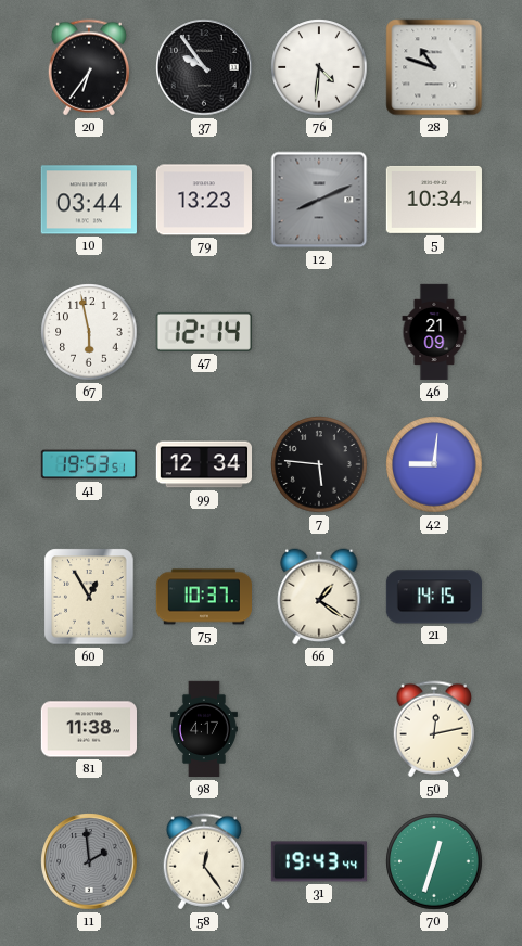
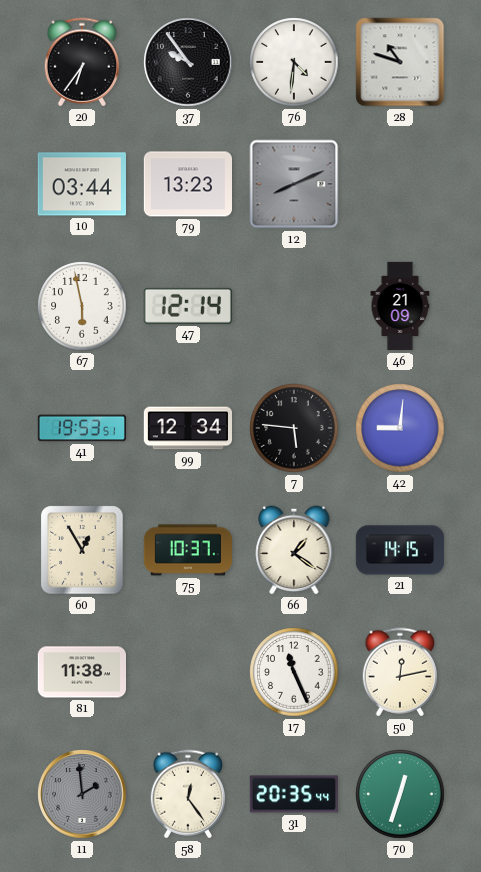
5: 10:34 -> none
98: 4:17 -> none
17: none -> 11:26
31: 19:43 -> 20:35
